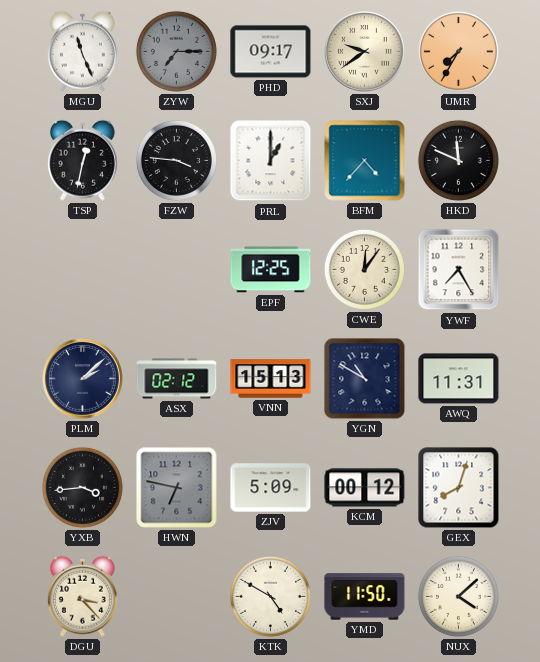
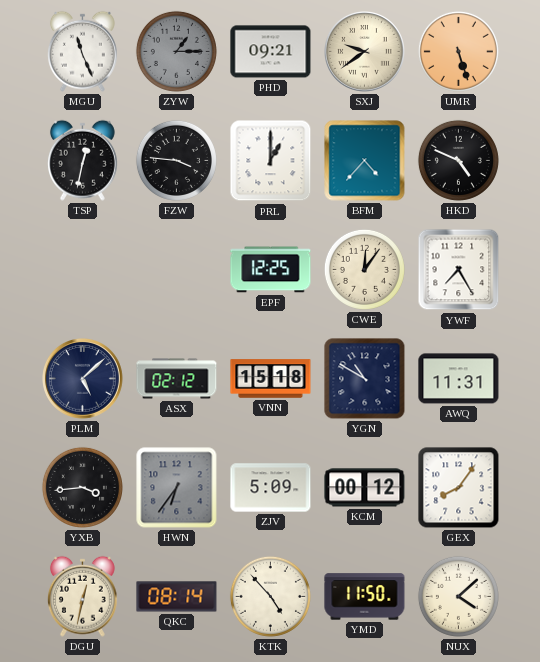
ZYW: 7:15 -> 1:15
PHD: 09:17 -> 09:21
UMR: 7:35 -> 5:27
HKD: 11:49 -> 4:49
PLM: 2:08 -> 5:08
VNN: 15:13 -> 15:18
HWN: 6:47 -> 6:36
GEX: 8:03 -> 8:06
DGU: 3:23 -> 12:32
QKC: none -> 08:14
KTK: 4:50 -> 4:53
